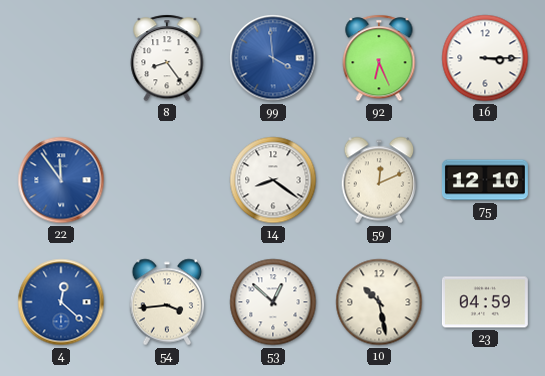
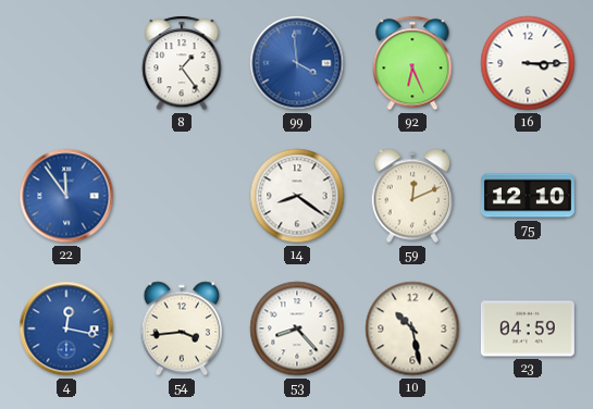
8: 8:24 -> 1:24
4: 12:22 -> 12:17
53: 12:52 -> 8:23
